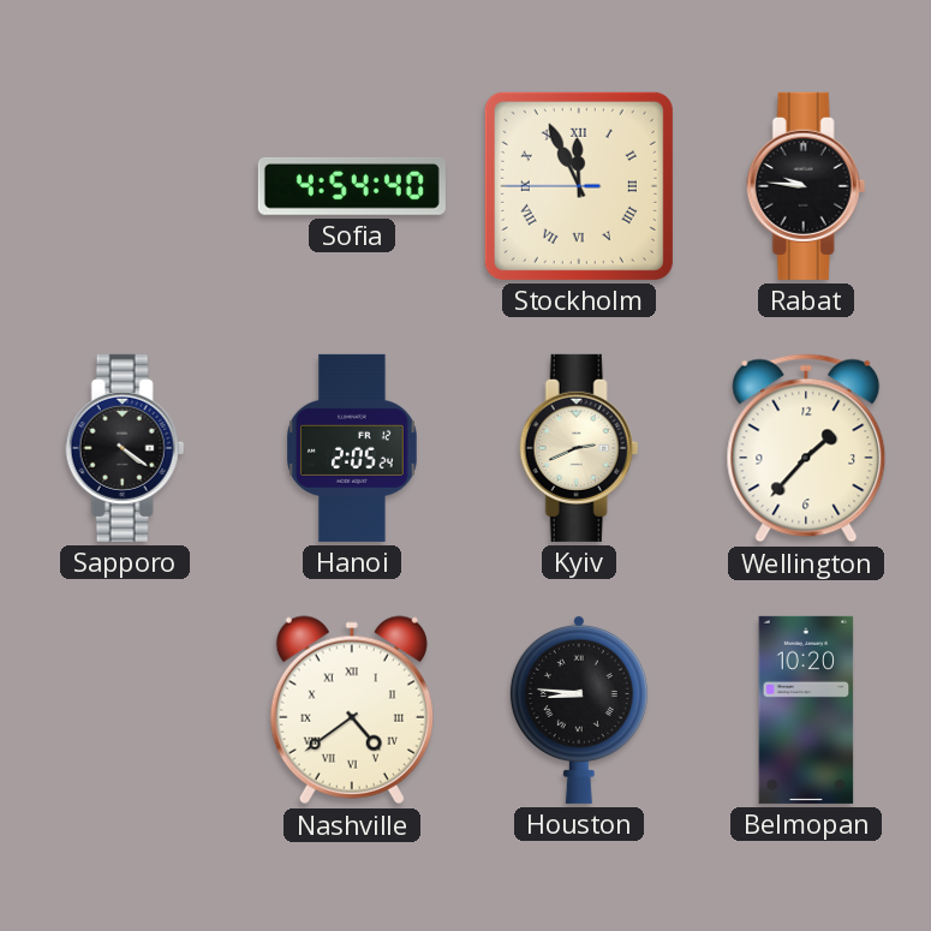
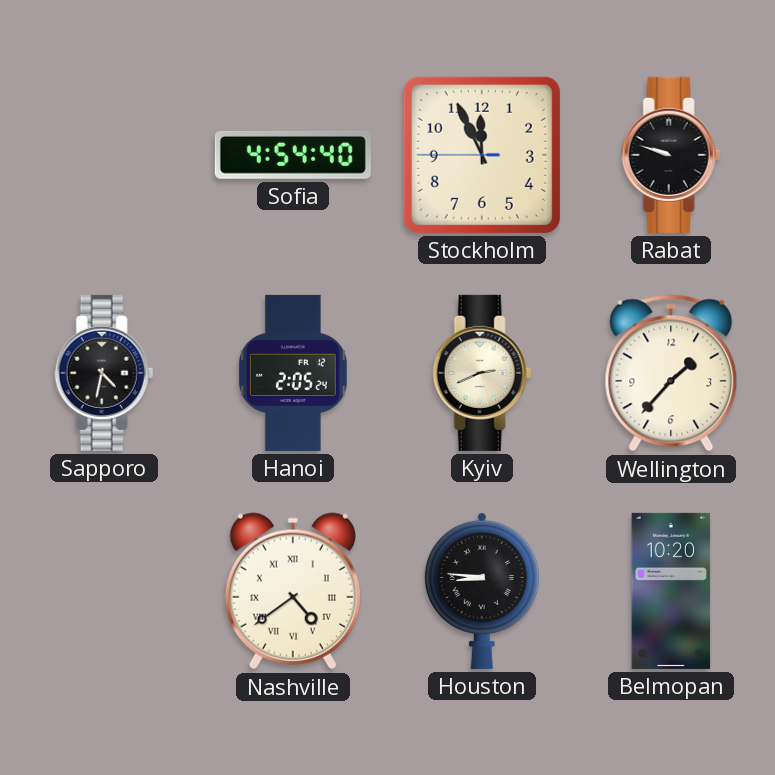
Stockholm numerals: Roman -> Arabic
Rabat: 9:46 -> 9:48
Sapporo: 4:21 -> 4:32
